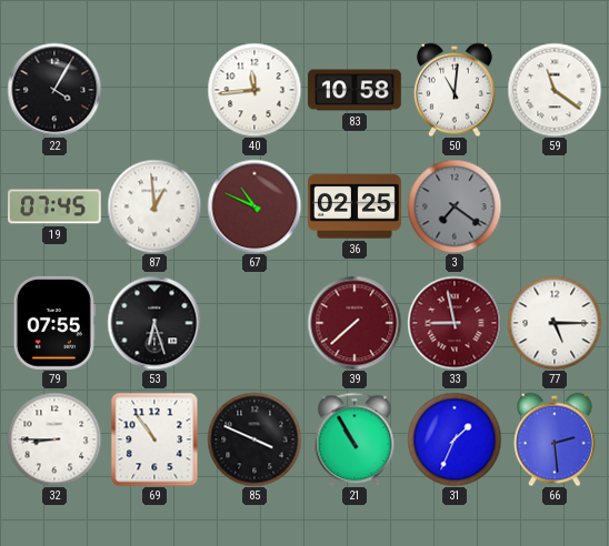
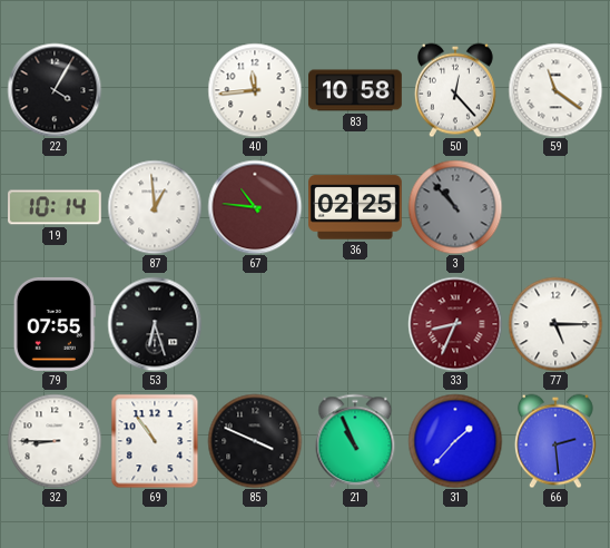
50: 11:01 -> 12:23
19: 07:45 -> 10:14
67: 10:49 -> 10:46
3: 7:21 -> 10:53
39: 7:38 -> none
33: 8:58 -> 8:34
21: 10:55 -> 10:56
31: 1:34 -> 1:37
